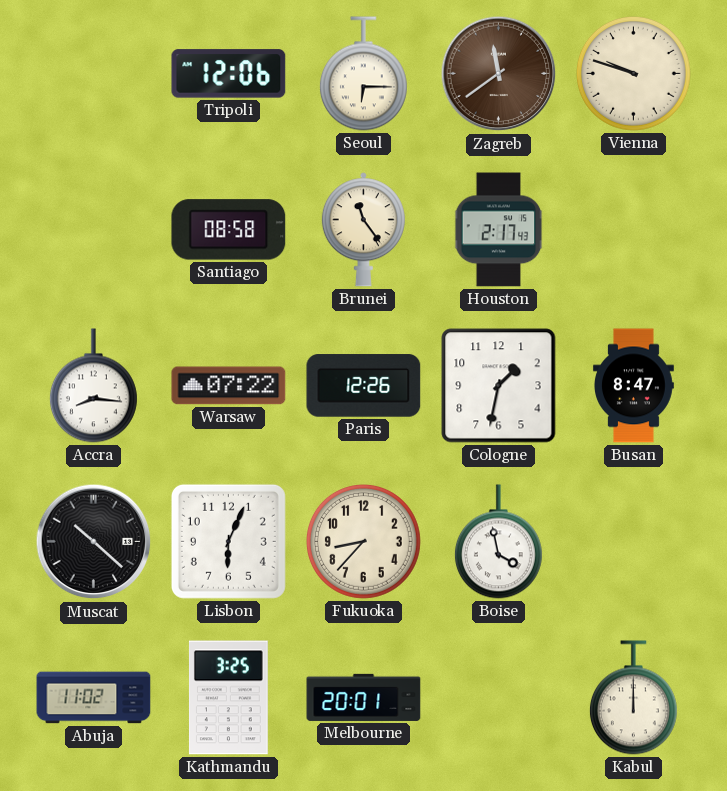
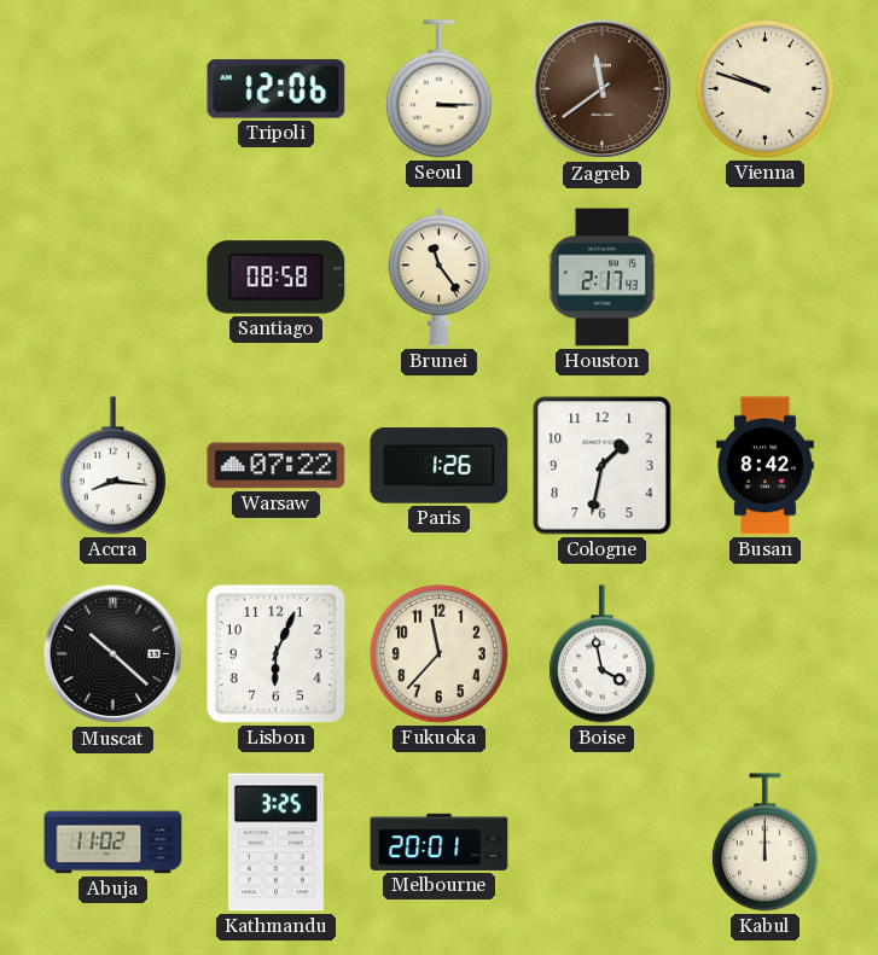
Seoul: 6:15 -> 3:15
Paris: 12:26 -> 1:26
Busan: 8:47 -> 8:42
Fukuoka: 8:37 -> 11:37
